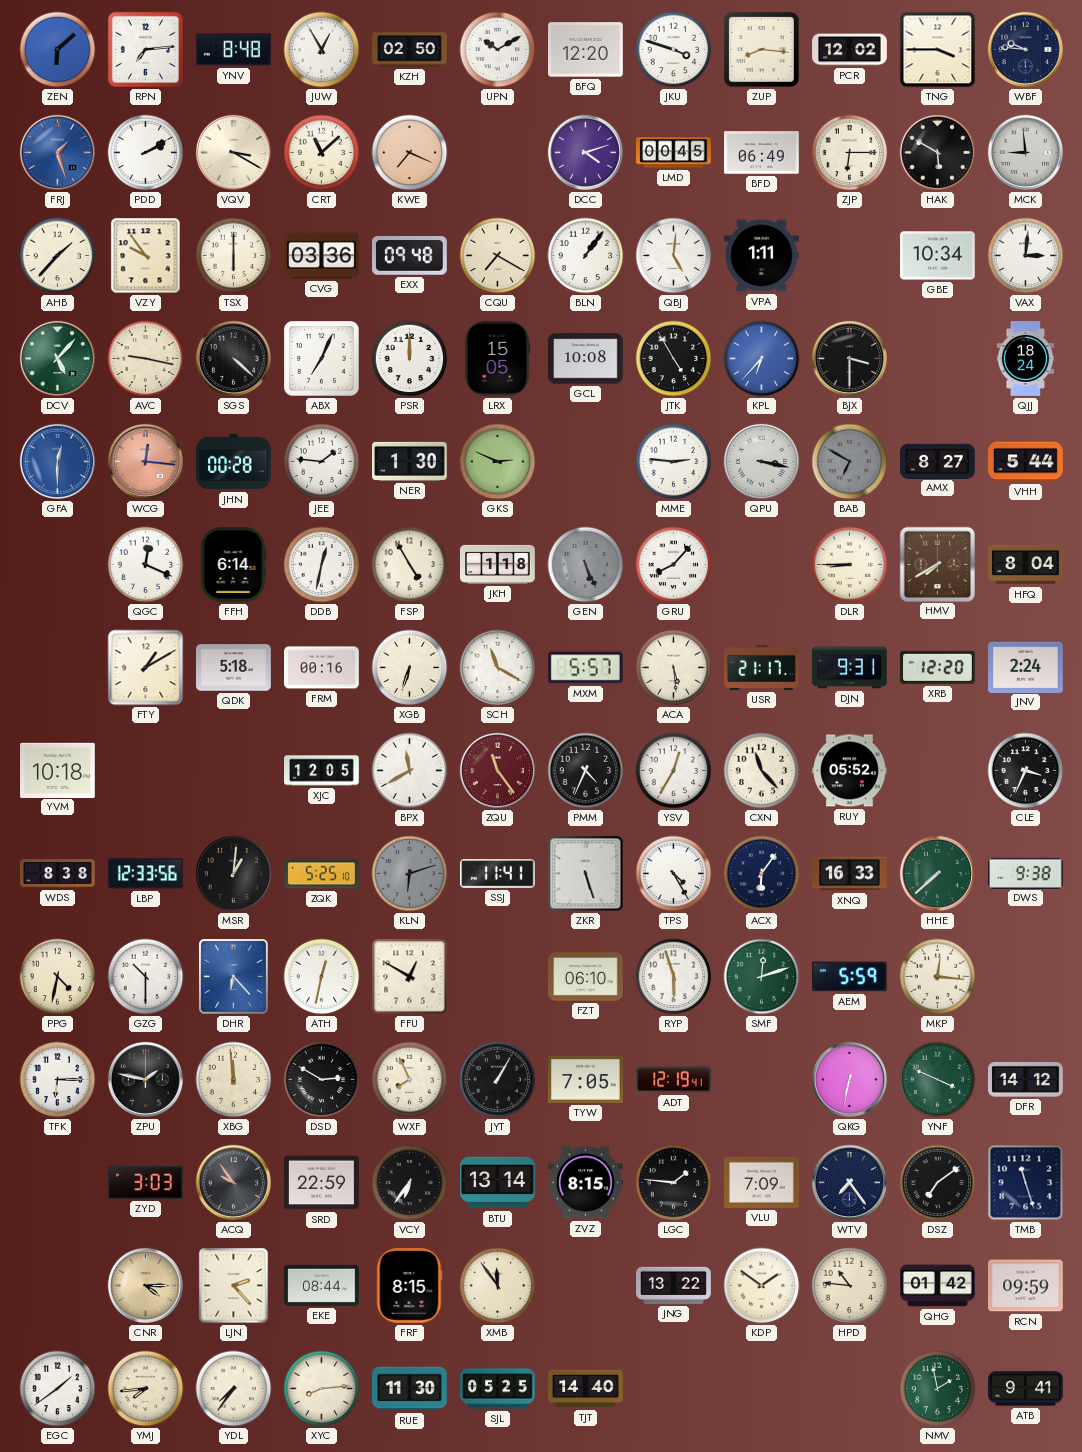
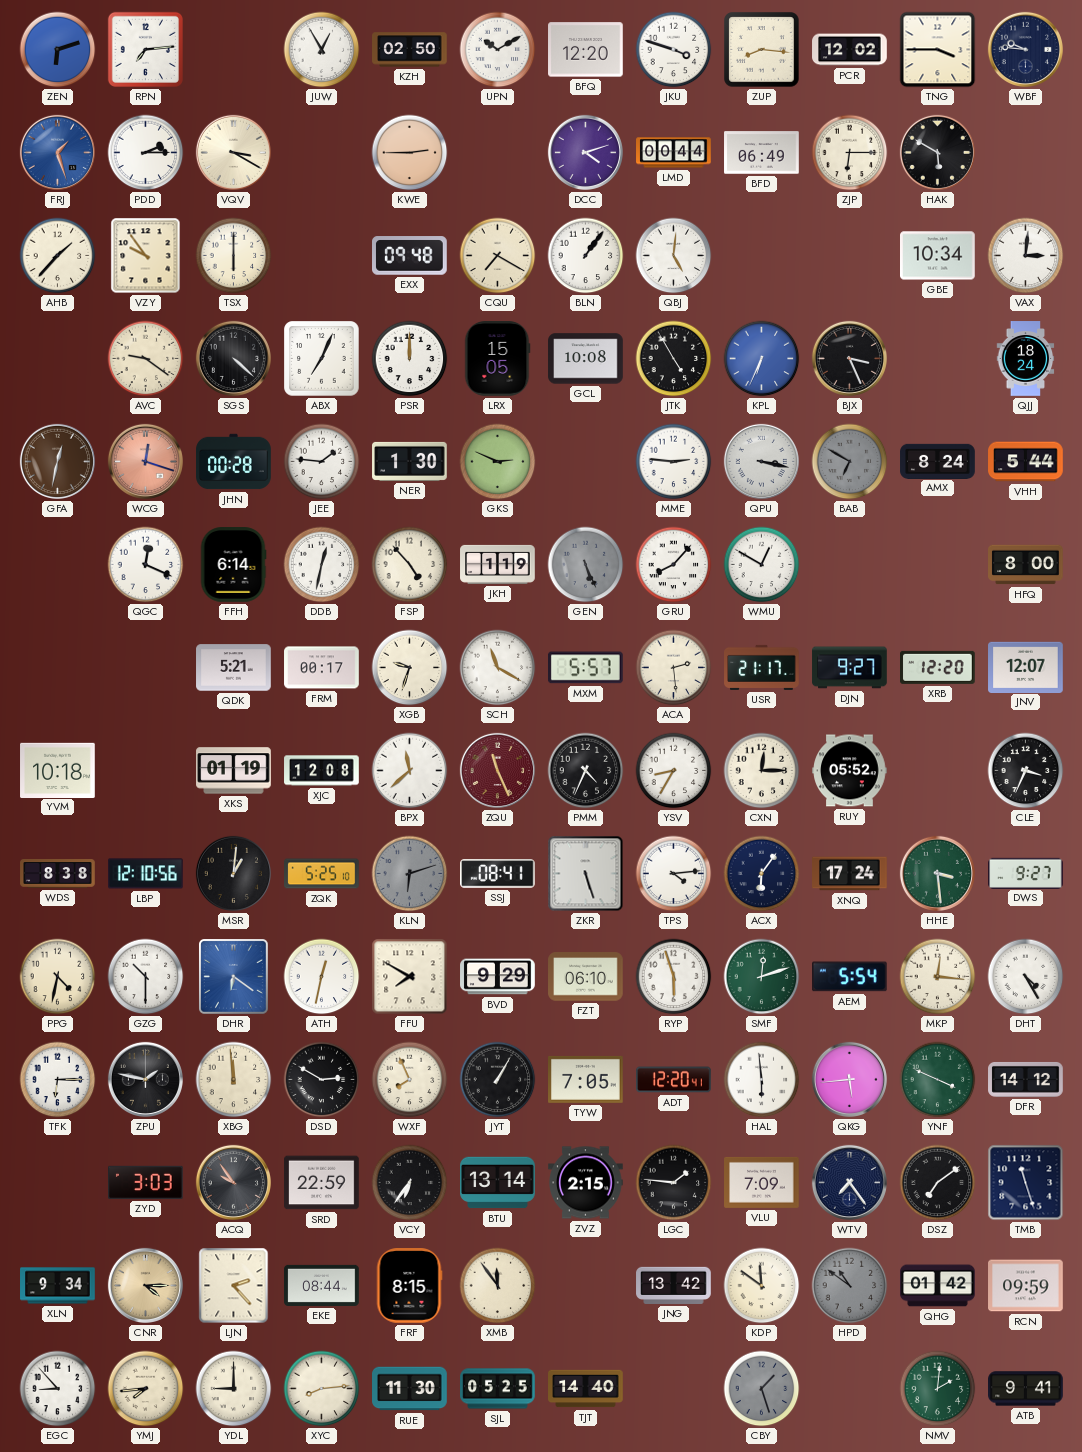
ZEN: 6:08 -> 6:12
YNV: 8:48 -> none
PDD: 2:10 -> 2:15
CRT: 11:08 -> none
KWE: 7:19 -> 2:45
LMD: 00:45 -> 00:44
MCK: 8:59 -> none
CVG: 03:36 -> none
VPA: 1:11 -> none
DCV: 5:07 -> none
AVC: 9:17 -> 9:21
KPL: 6:37 -> 6:34
BJX: 3:30 -> 3:26
GFA: 12:30 -> 12:32
GFA dial: blue -> brown
WCG: 12:16 -> 12:18
AMX: 8:27 -> 8:24
FSP: 4:55 -> 4:53
JKH: 1:18 -> 1:19
WMU: none -> 12:50
DLR: 8:45 -> none
HMV: 7:40 -> none
HFQ: 8:04 -> 8:00
FTY: 1:10 -> none
QDK: 5:18 -> 5:21
FRM: 00:16 -> 00:17
XGB: 6:33 -> 9:33
ACA: 5:29 -> 2:29
DJN: 9:31 -> 9:27
JNV: 2:24 -> 12:07
XKS: none -> 01:19
XJC: 12:05 -> 12:08
BPX: 11:40 -> 11:38
ZQU: 11:24 -> 11:26
YSV: 12:35 -> 8:35
CXN: 11:23 -> 12:15
LBP: 12:33 -> 12:10
SSJ: 11:41 -> 08:41
TPS: 4:25 -> 4:14
XNQ: 16:33 -> 17:24
HHE: 7:38 -> 3:29
DWS: 9:38 -> 9:27
DHR: 6:23 -> 6:21
FFU: 12:50 -> 7:50
BVD: none -> 9:29
AEM: 5:59 -> 5:54
DHT: none -> 4:25
ADT: 12:19 -> 12:20
HAL: none -> 5:59
QKG: 6:32 -> 5:44
ZVZ: 8:15 -> 2:15
XLN: none -> 9:34
JNG: 13:22 -> 13:42
KDP: 1:51 -> 11:51
HPD: 10:46 -> 10:51
HPD dial: cream -> grey
EGC: 1:39 -> 8:53
YDL: 7:36 -> 9:00
CBY: none -> 1:27
NMV: 1:58 -> 2:01
